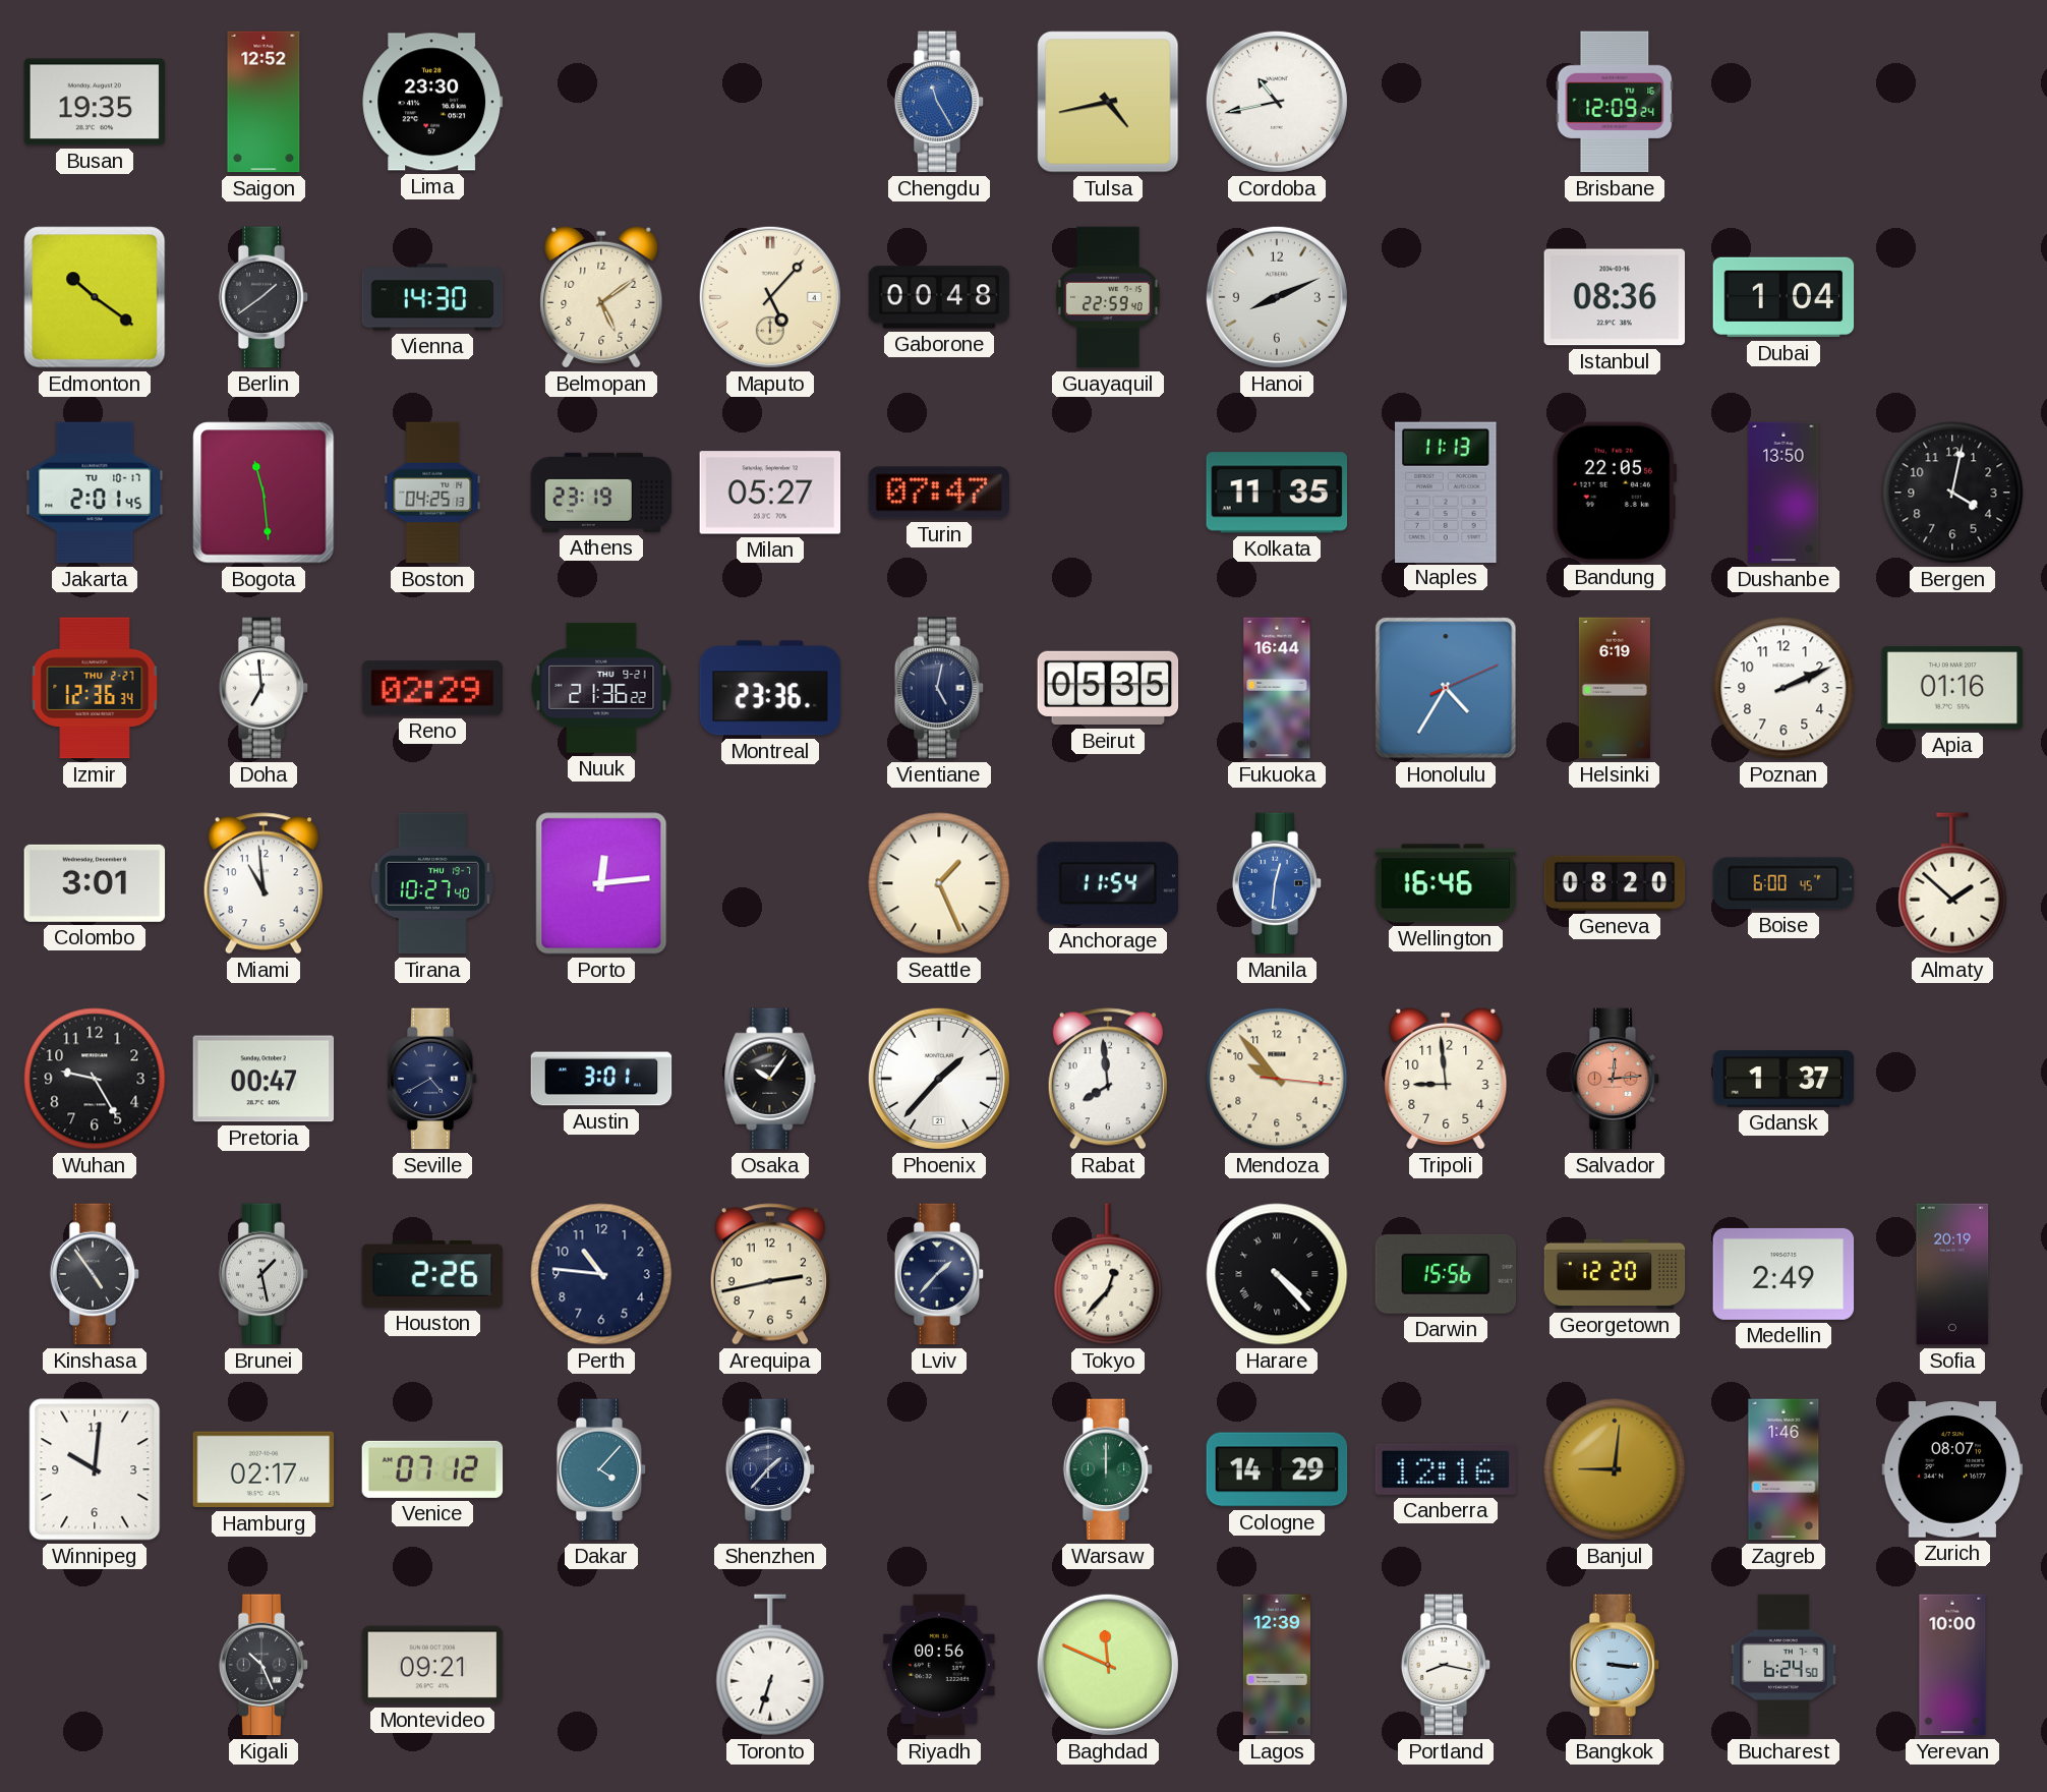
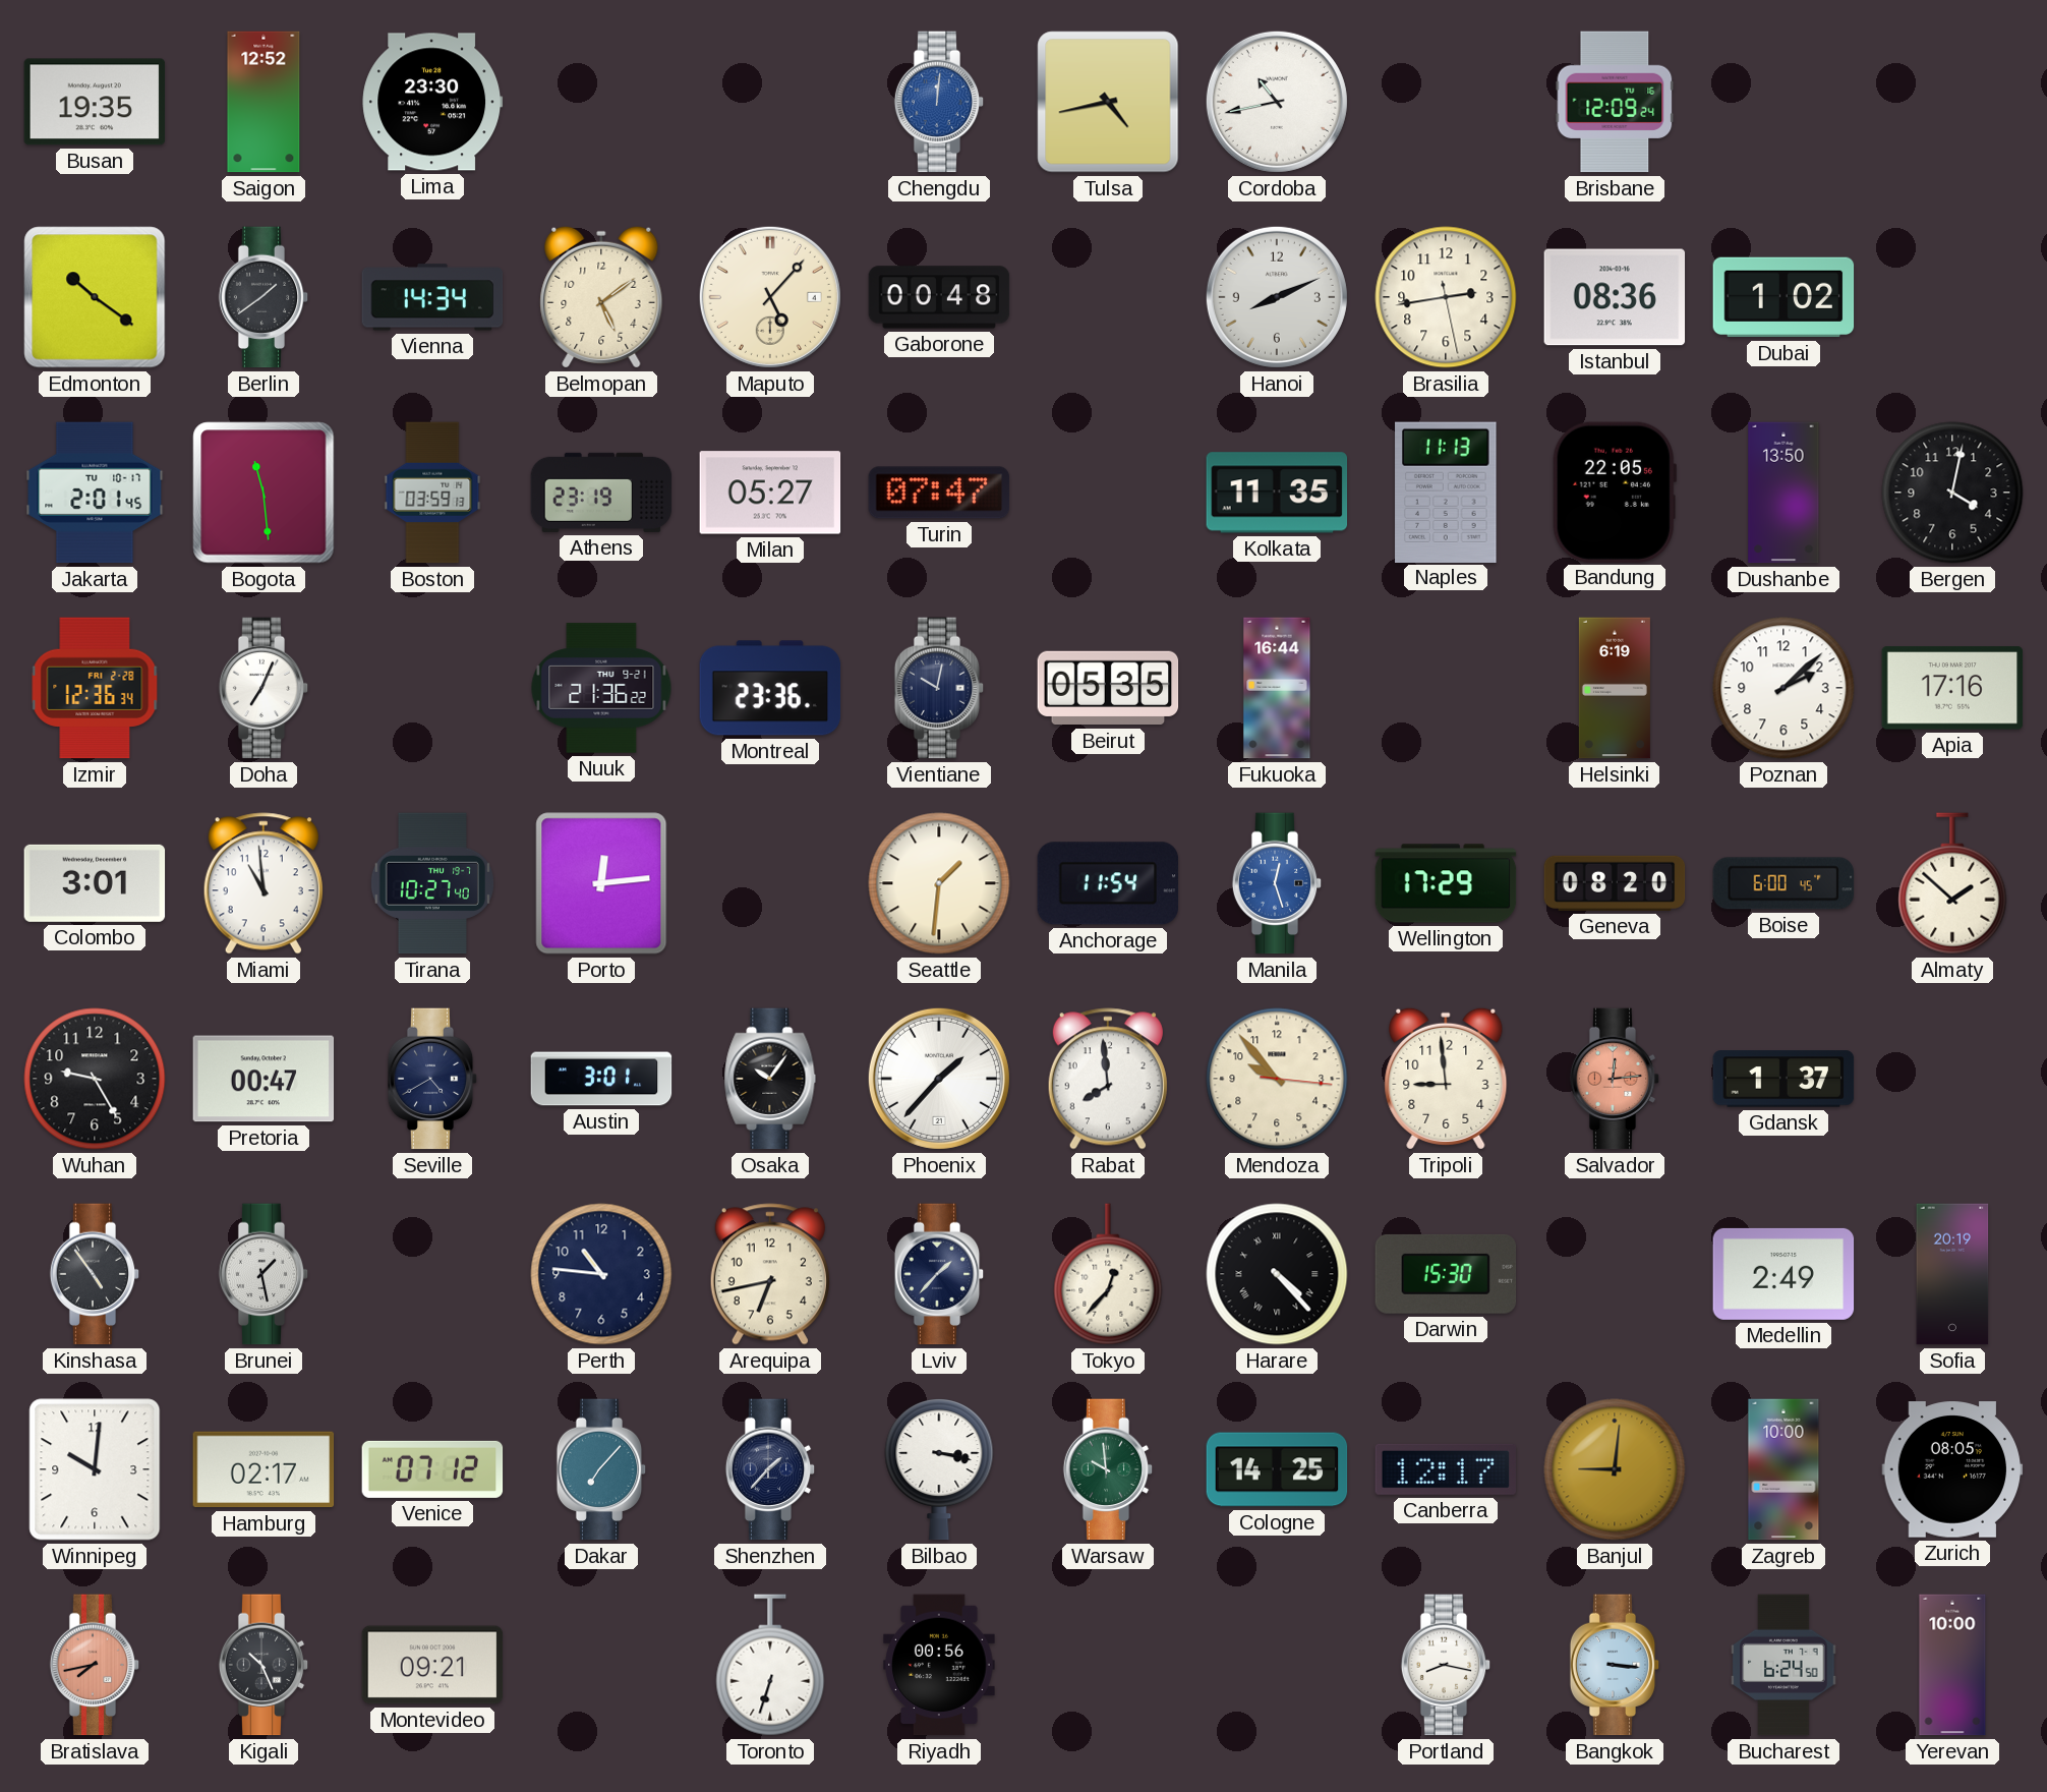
Chengdu: 11:25 -> 12:01
Vienna: 14:30 -> 14:34
Guayaquil: 22:59 -> none
Brasilia: none -> 2:43
Dubai: 1:04 -> 1:02
Boston: 04:25 -> 03:59
Izmir date: THU 2-27 -> FRI 2-28
Doha: 6:59 -> 7:04
Reno: 02:29 -> none
Vientiane: 5:02 -> 10:02
Honolulu: 4:35 -> none
Poznan: 2:11 -> 2:08
Apia: 01:16 -> 17:16
Seattle: 1:26 -> 1:31
Manila: 12:31 -> 12:27
Wellington: 16:46 -> 17:29
Houston: 2:26 -> none
Arequipa: 2:43 -> 6:43
Darwin: 15:56 -> 15:30
Georgetown: 12:20 -> none
Dakar: 4:07 -> 7:07
Bilbao: none -> 3:17
Warsaw: 12:00 -> 9:59
Cologne: 14:29 -> 14:25
Canberra: 12:16 -> 12:17
Zagreb: 1:46 -> 10:00
Zurich: 08:07 -> 08:05
Bratislava: none -> 7:43
Baghdad: 11:49 -> none
Lagos: 12:39 -> none
